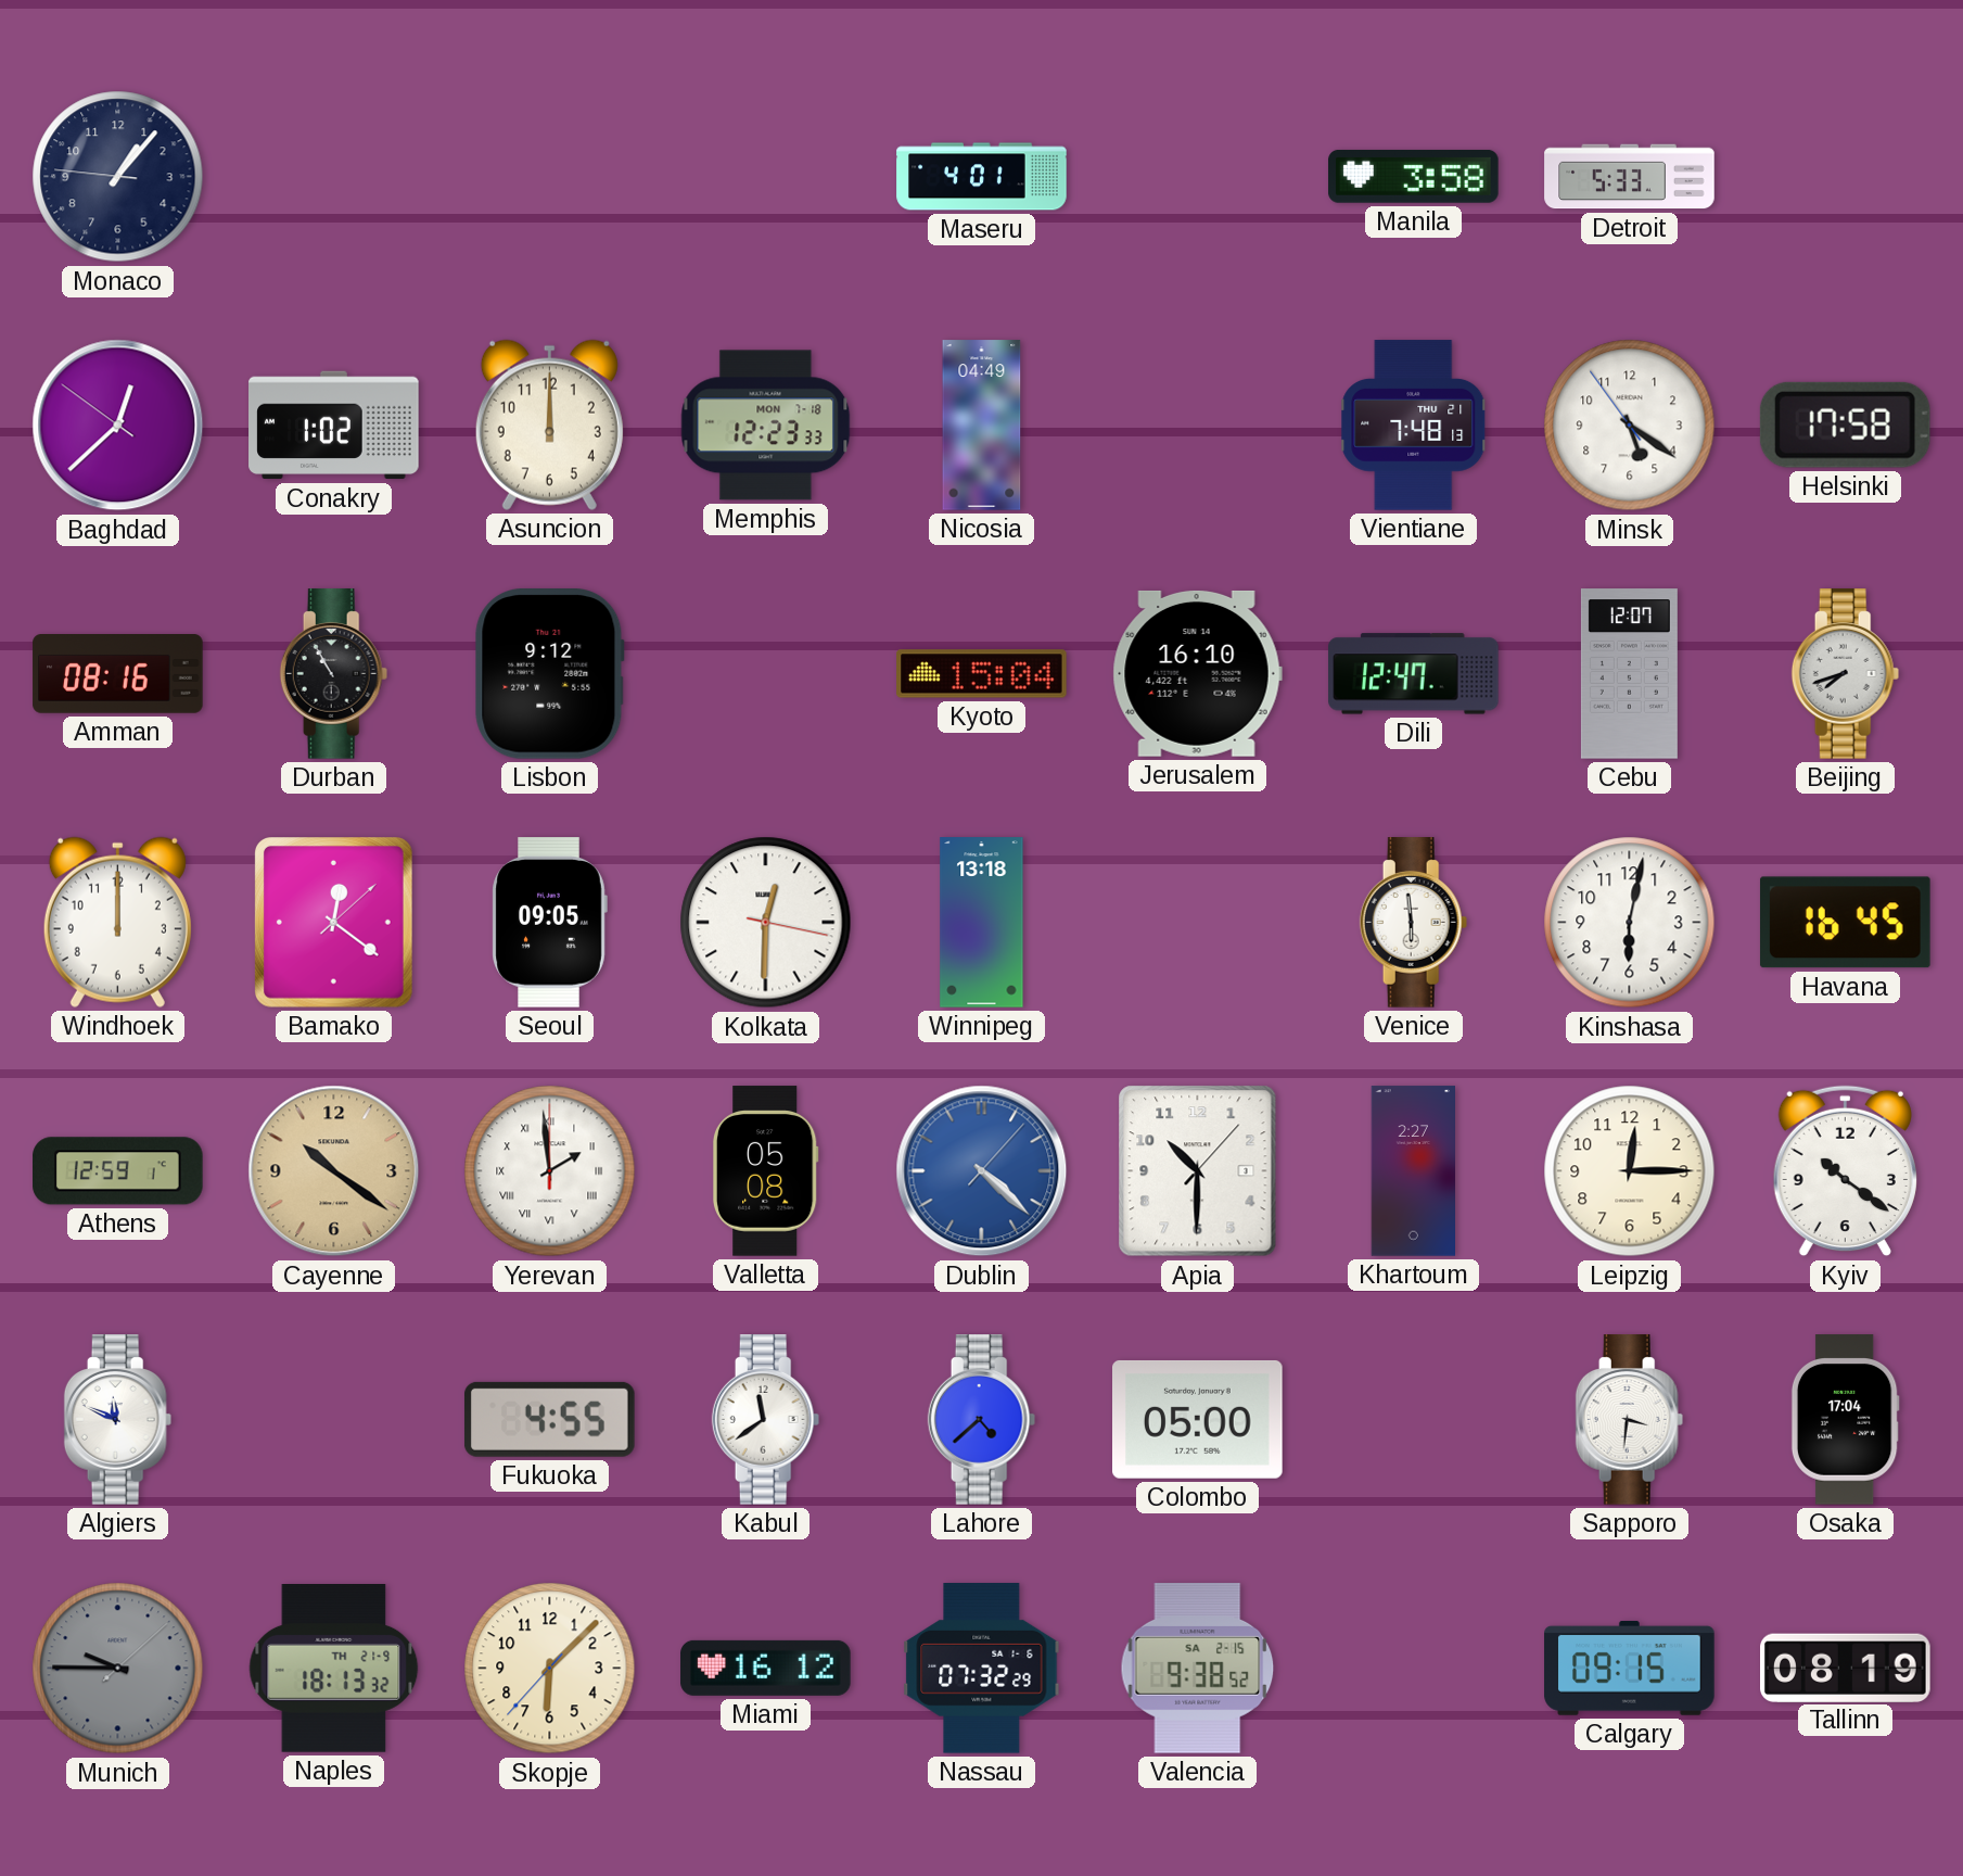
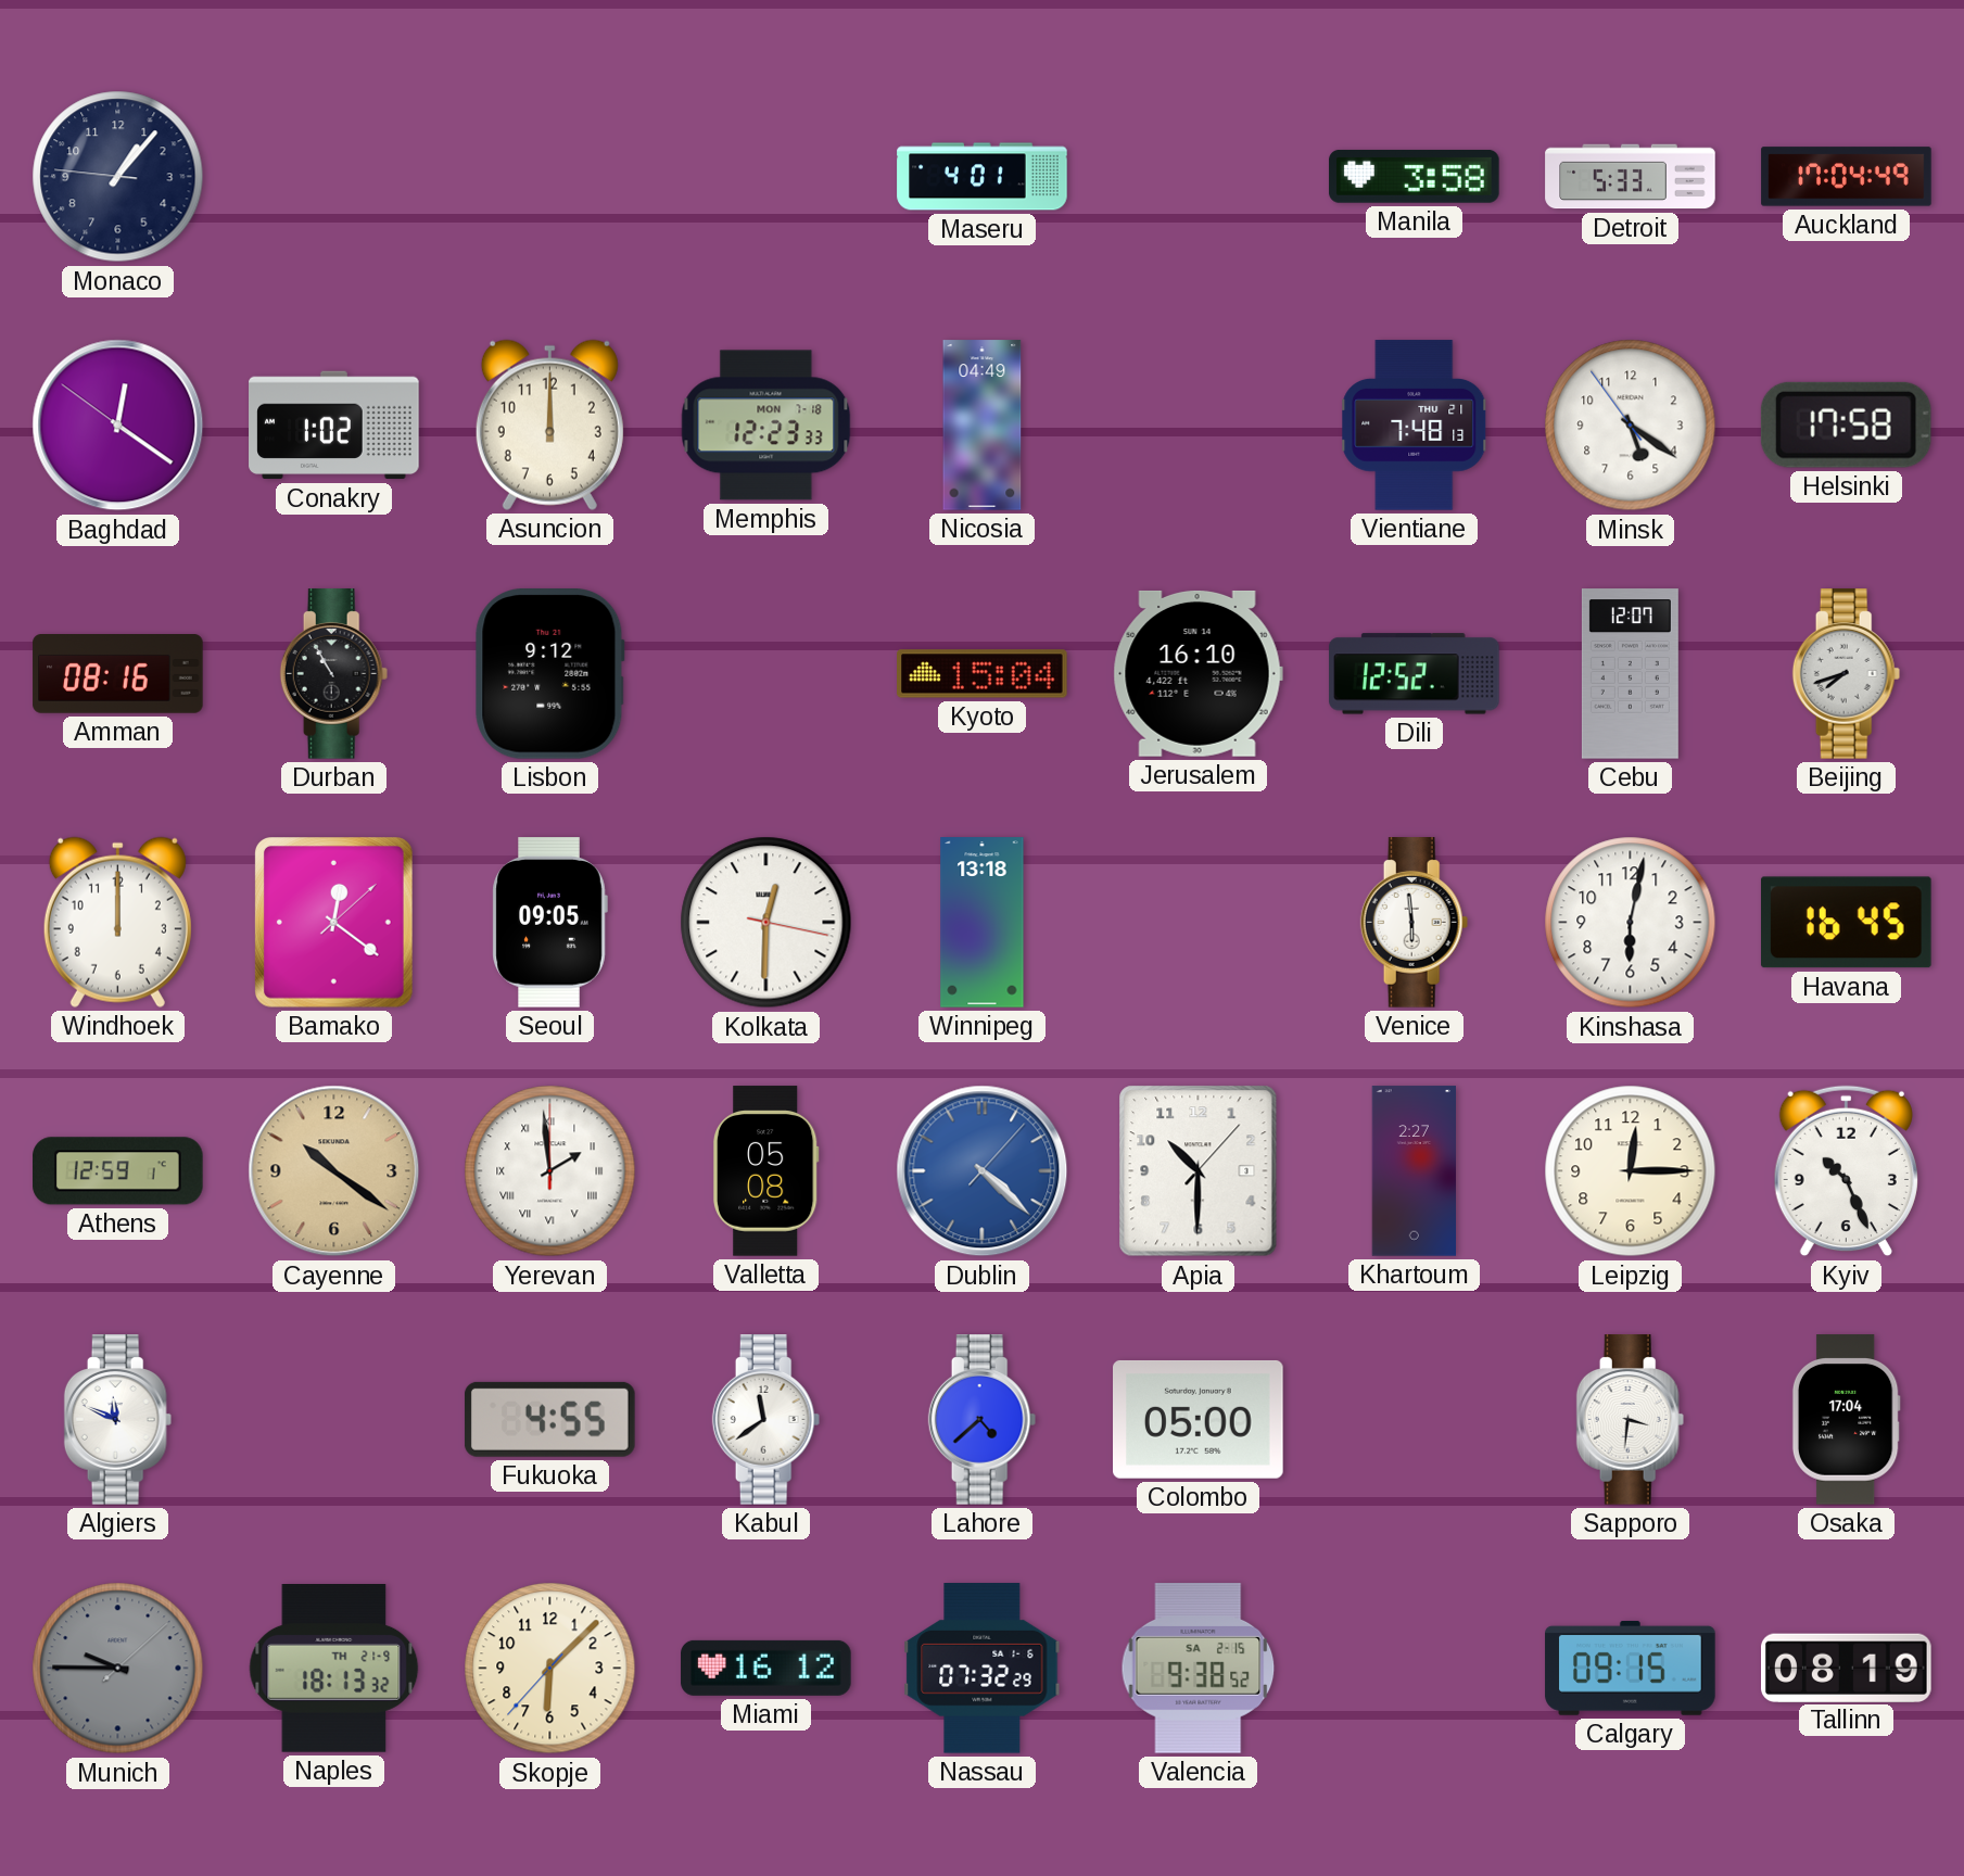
Auckland: none -> 17:04
Baghdad: 12:37 -> 12:20
Dili: 12:47 -> 12:52
Kyiv: 10:21 -> 10:26
